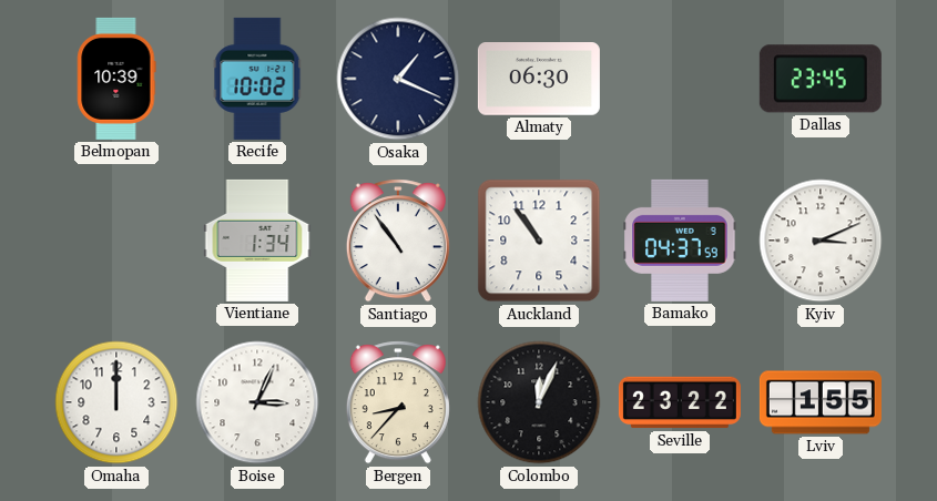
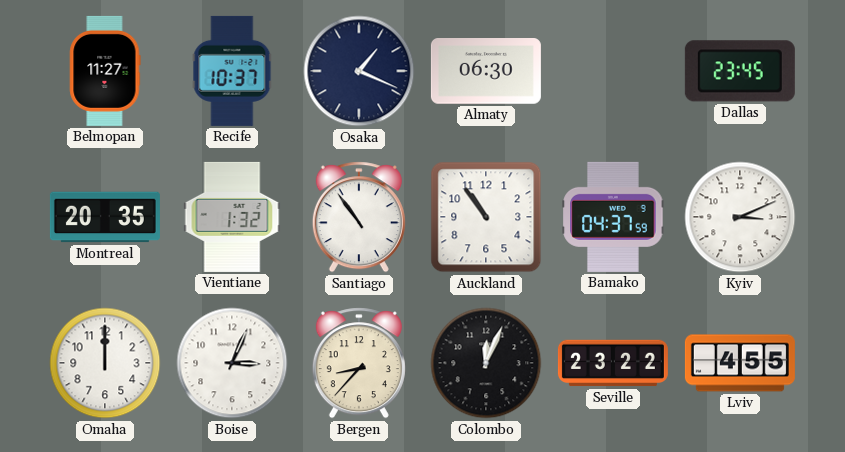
Belmopan: 10:39 -> 11:27
Recife: 10:02 -> 10:37
Montreal: none -> 20:35
Vientiane: 1:34 -> 1:32
Lviv: 1:55 -> 4:55
